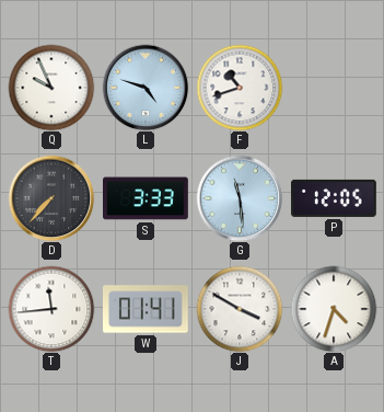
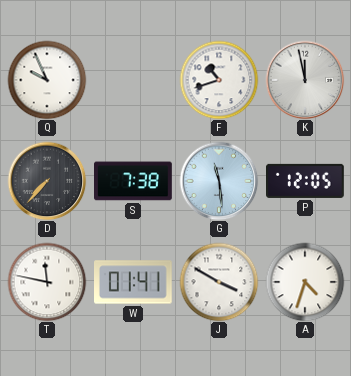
L: 4:48 -> none
K: none -> 11:58
S: 3:33 -> 7:38
T: 11:44 -> 11:47
